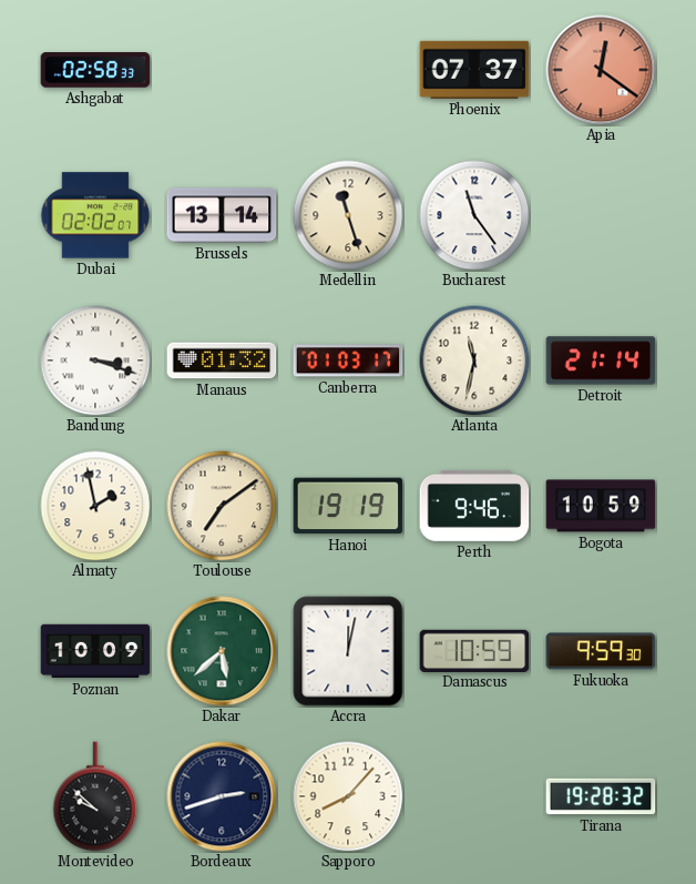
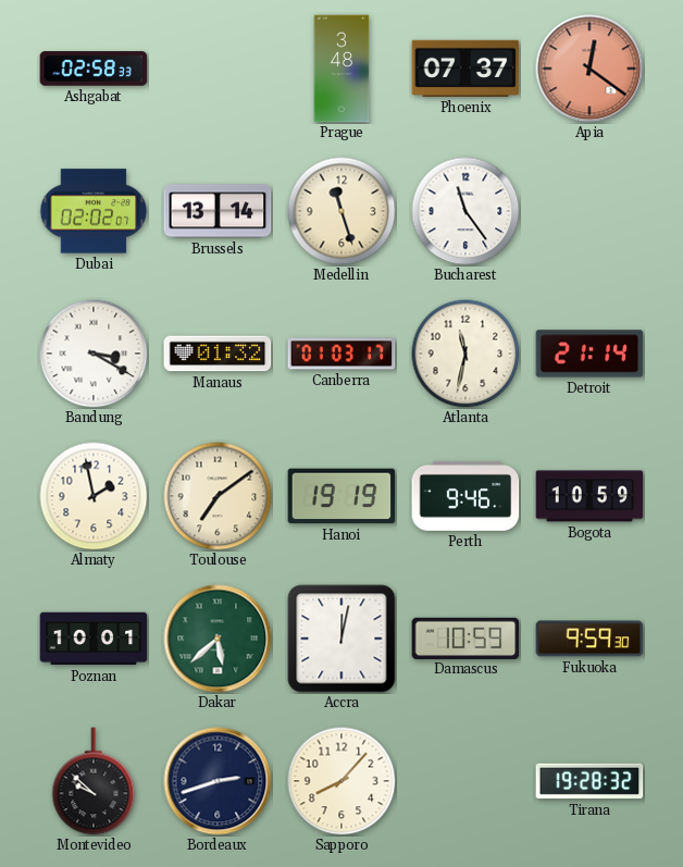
Prague: none -> 3:48
Bandung: 3:18 -> 3:20
Poznan: 10:09 -> 10:01
